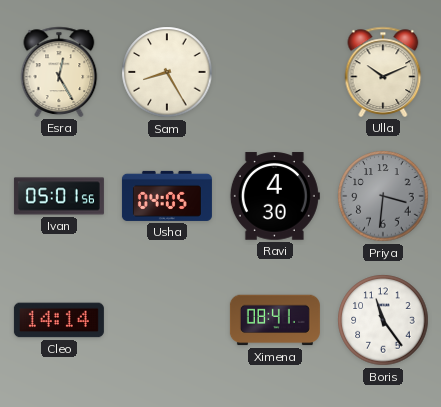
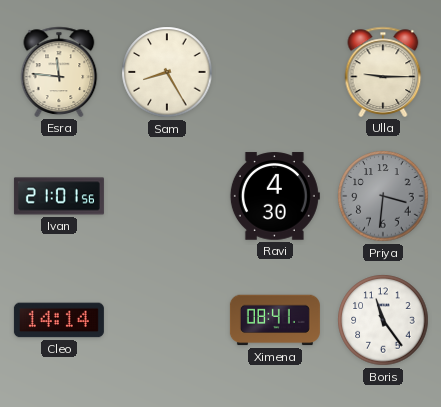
Esra: 12:25 -> 11:46
Ulla: 10:11 -> 9:15
Ivan: 05:01 -> 21:01
Usha: 04:05 -> none
